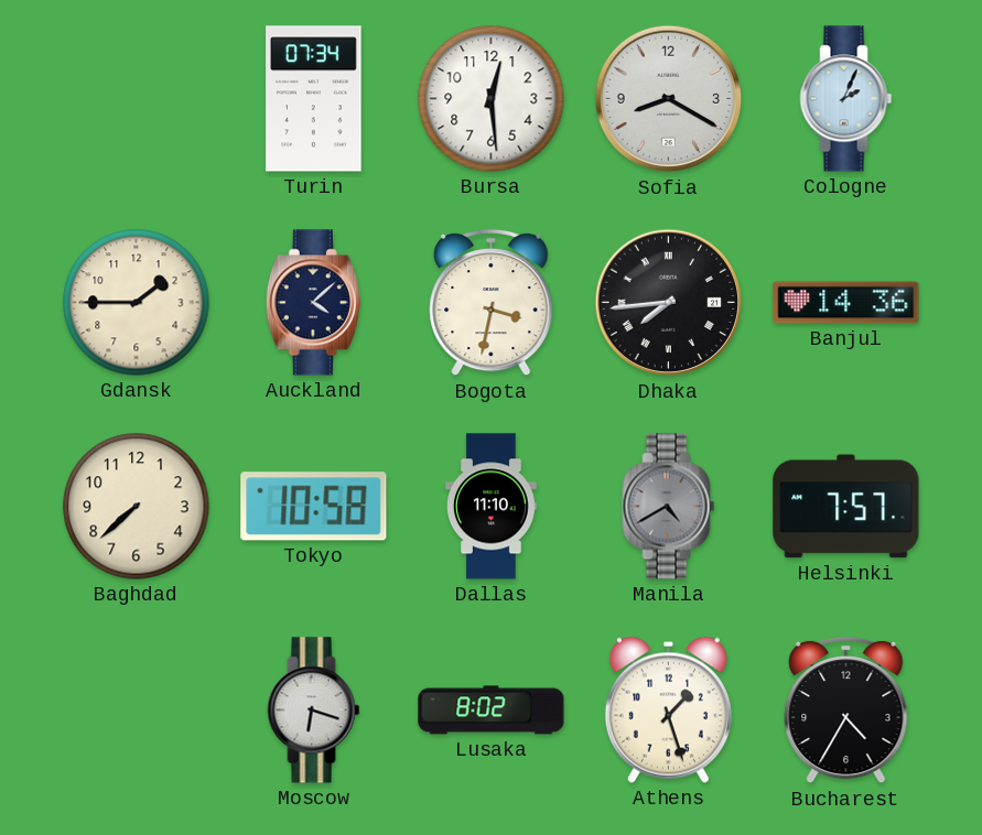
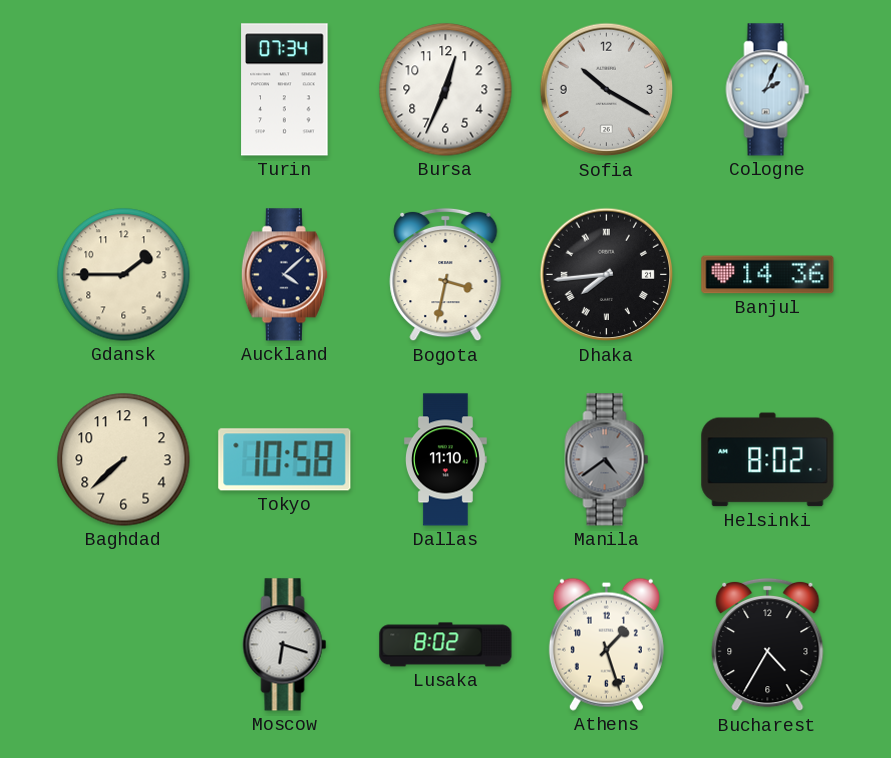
Bursa: 12:29 -> 12:34
Sofia: 8:20 -> 10:20
Manila: 4:40 -> 4:39
Helsinki: 7:57 -> 8:02
